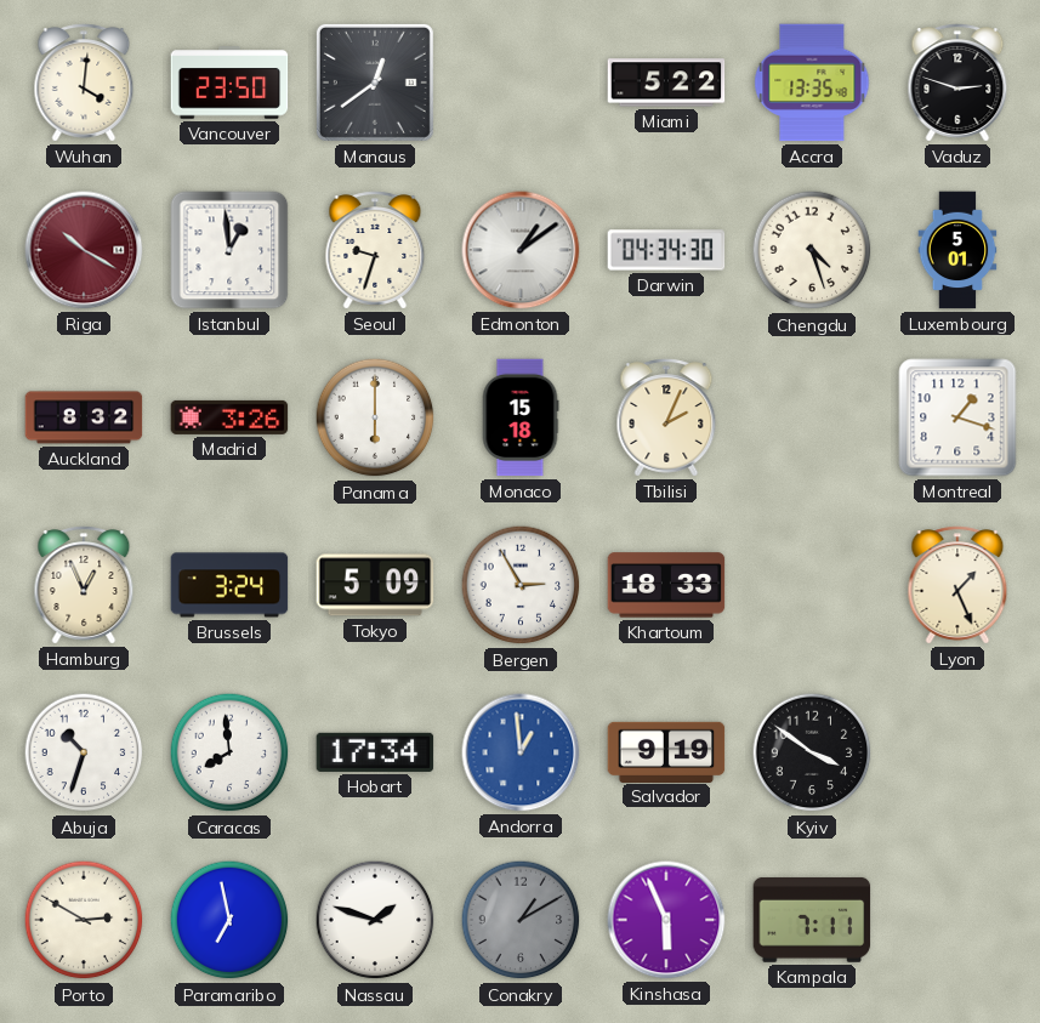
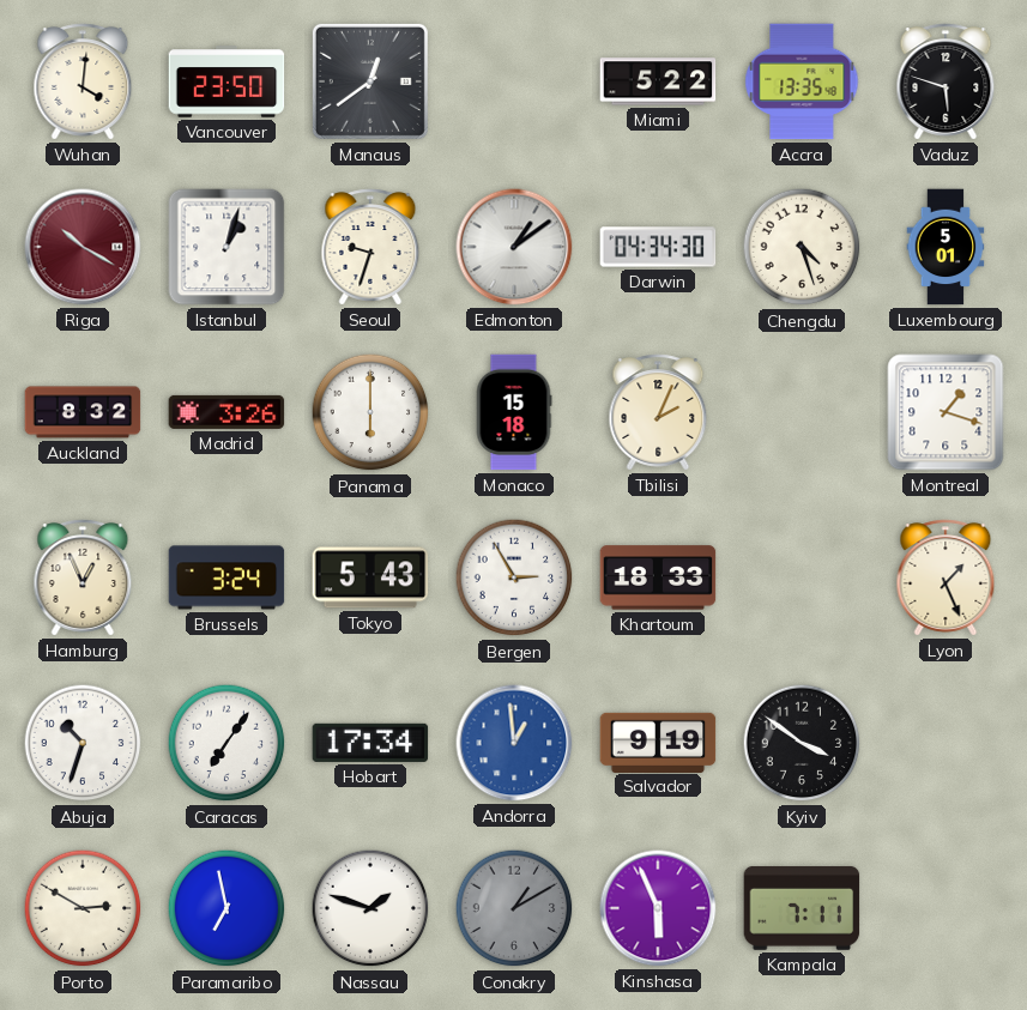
Vaduz: 2:48 -> 5:48
Istanbul: 12:59 -> 1:03
Tokyo: 5:09 -> 5:43
Caracas: 7:59 -> 7:06
